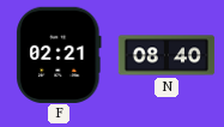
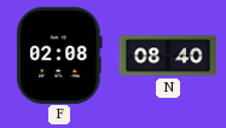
F: 02:21 -> 02:08
